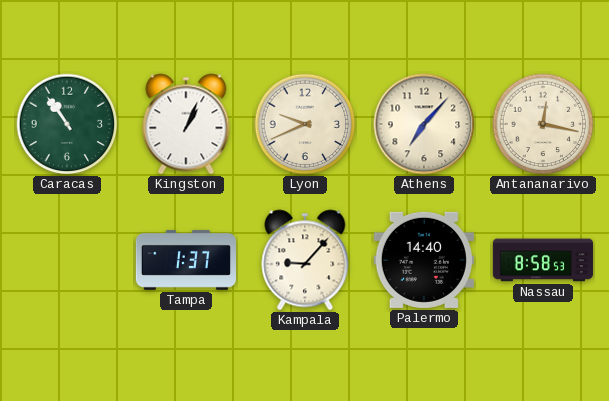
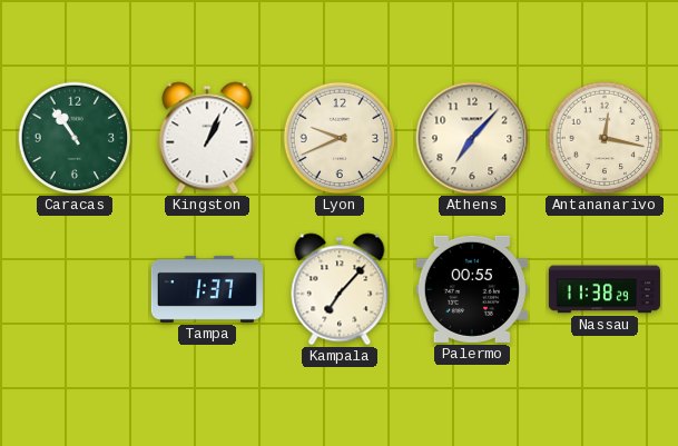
Kampala: 9:07 -> 7:07
Palermo: 14:40 -> 00:55
Nassau: 8:58 -> 11:38
